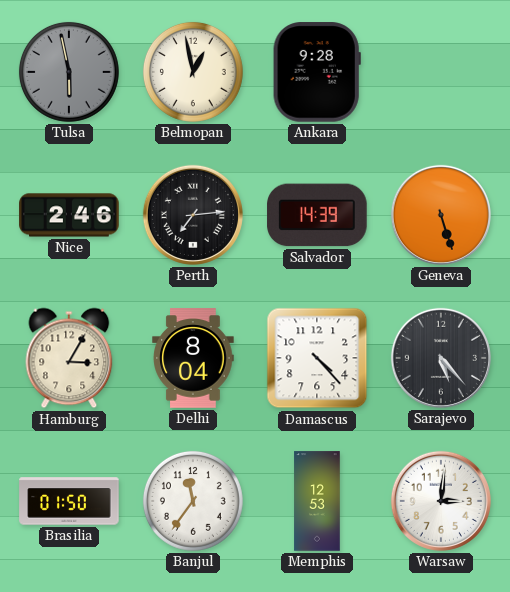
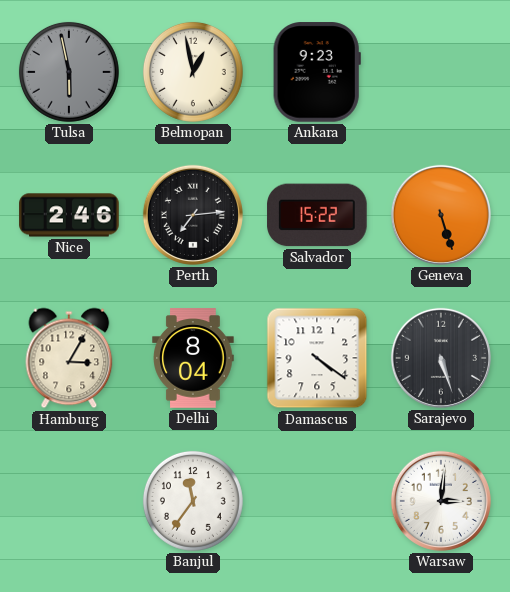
Ankara: 9:28 -> 9:23
Salvador: 14:39 -> 15:22
Damascus: 4:23 -> 4:21
Sarajevo: 5:23 -> 5:27
Brasilia: 01:50 -> none
Memphis: 12:53 -> none
